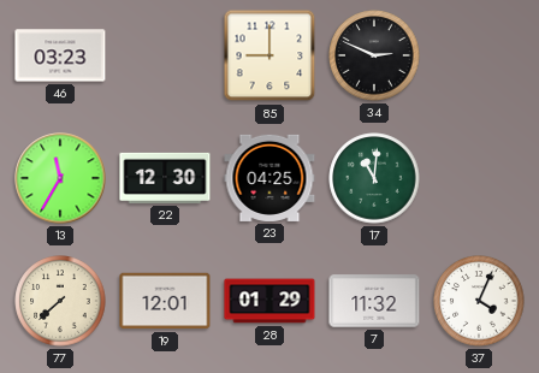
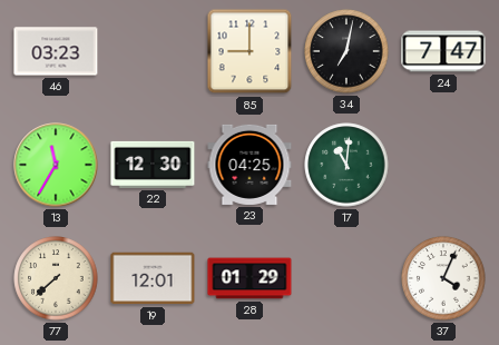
34: 2:49 -> 7:02
24: none -> 7:47
7: 11:32 -> none
